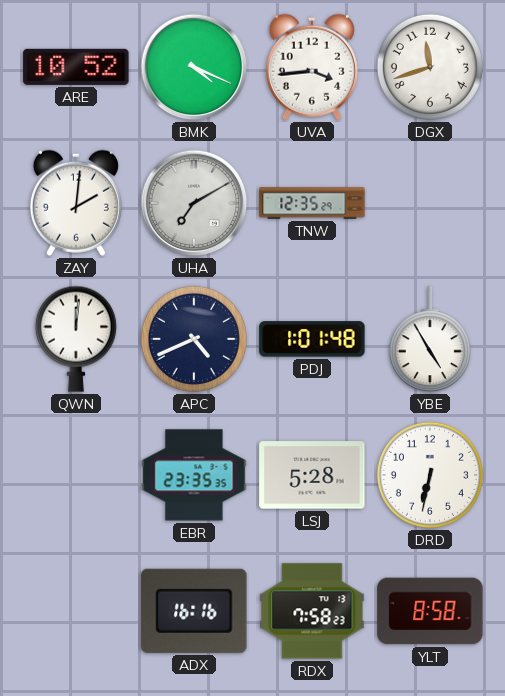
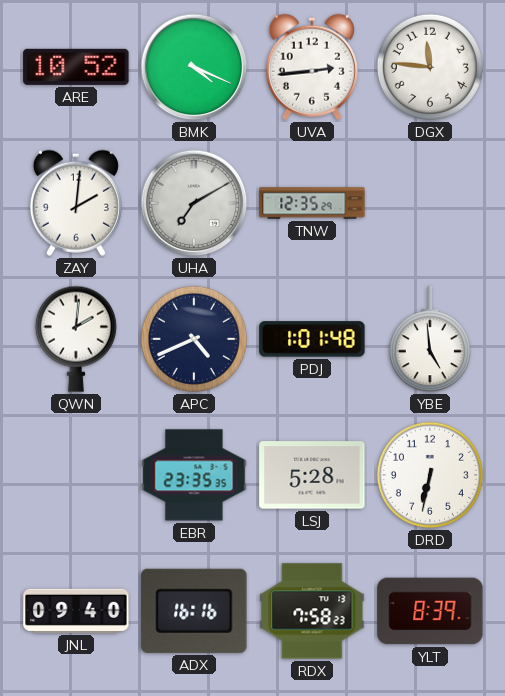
UVA: 3:44 -> 2:44
DGX: 11:42 -> 11:46
QWN: 12:01 -> 2:01
YBE: 4:55 -> 4:59
JNL: none -> 09:40
YLT: 8:58 -> 8:39
